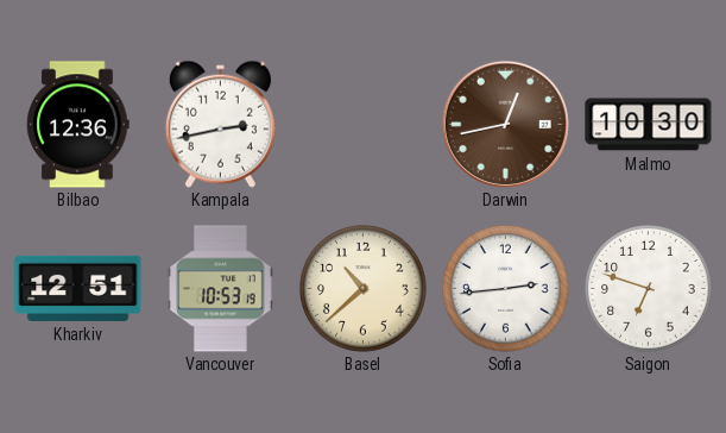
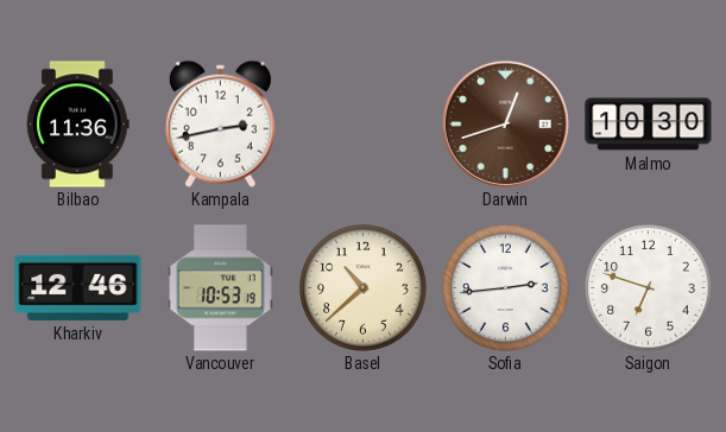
Bilbao: 12:36 -> 11:36
Darwin: 12:43 -> 12:42
Kharkiv: 12:51 -> 12:46
